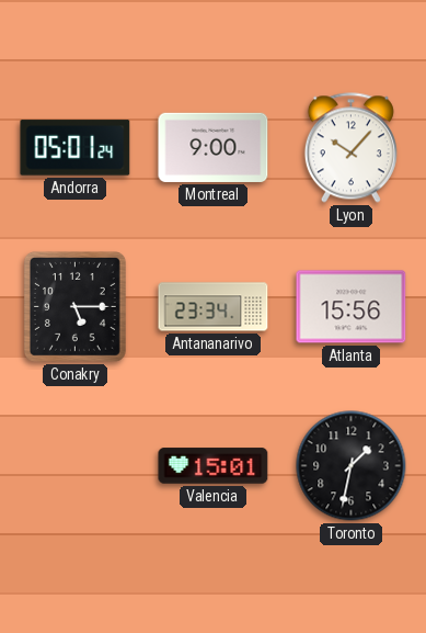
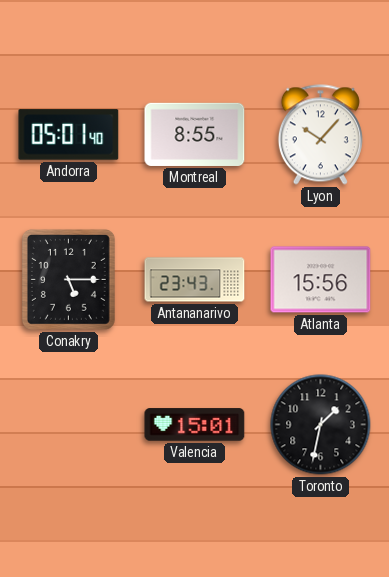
Andorra: 05:01:24 -> 05:01:40
Montreal: 9:00 -> 8:55
Antananarivo: 23:34 -> 23:43
